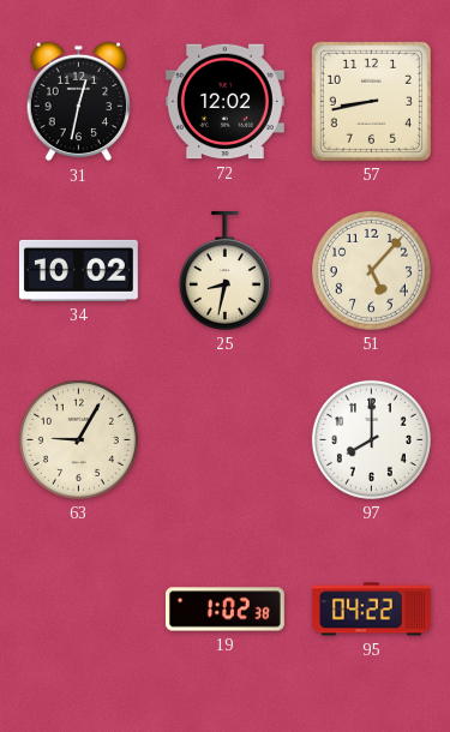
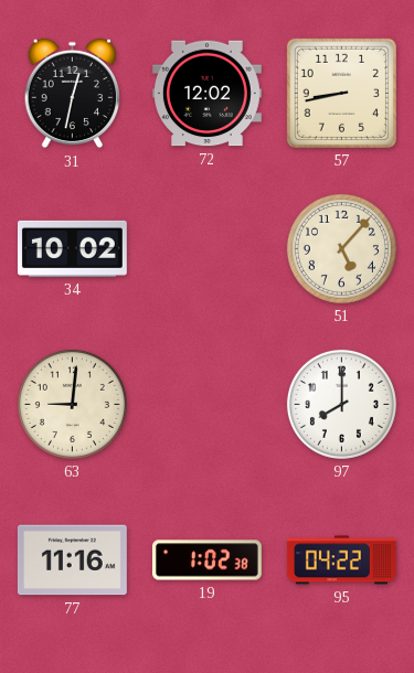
25: 8:32 -> none
63: 9:05 -> 9:01
77: none -> 11:16
